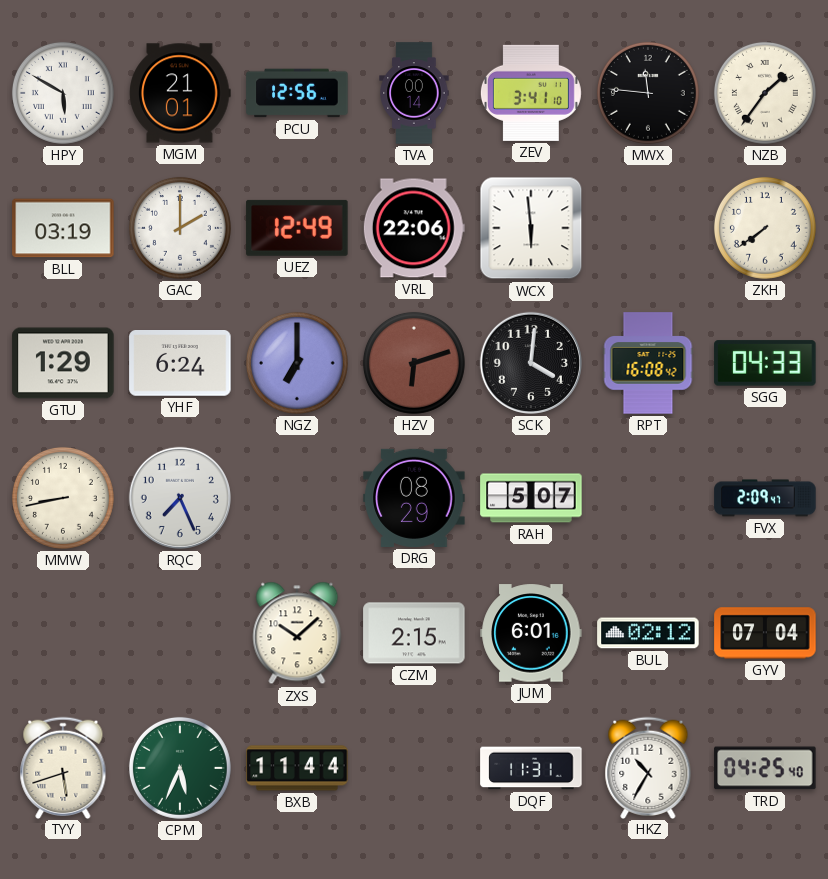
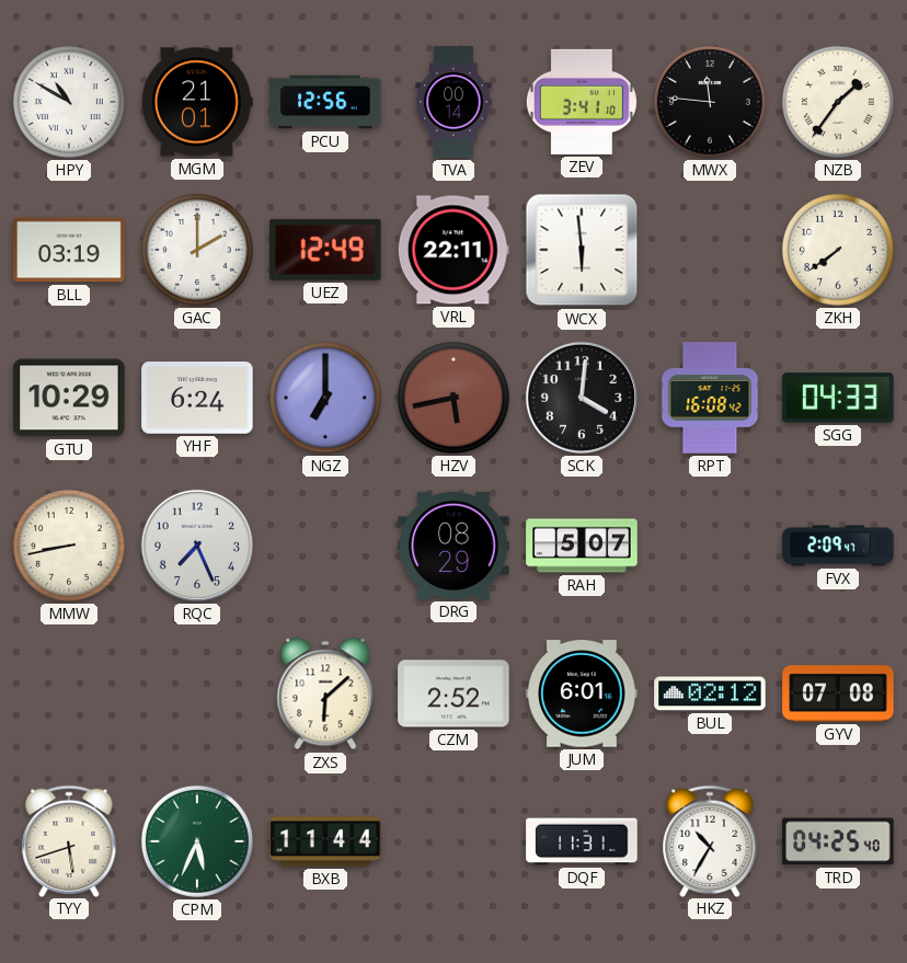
HPY: 5:50 -> 10:50
VRL: 22:06 -> 22:11
GTU: 1:29 -> 10:29
HZV: 6:12 -> 5:43
ZXS: 10:08 -> 6:08
CZM: 2:15 -> 2:52
GYV: 07:04 -> 07:08
